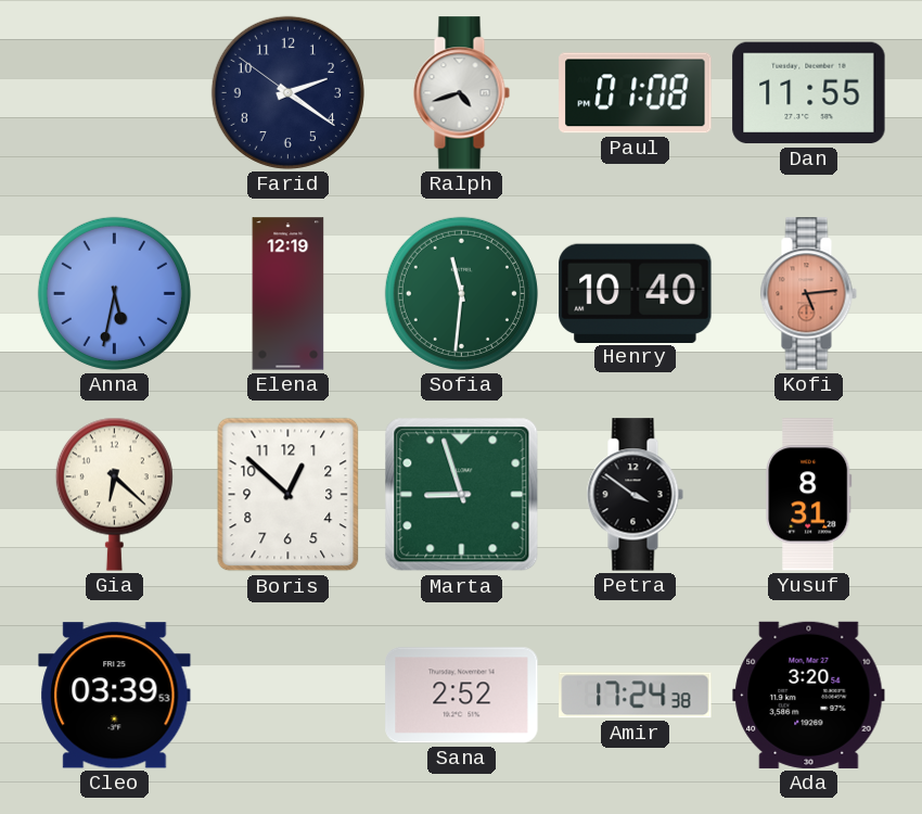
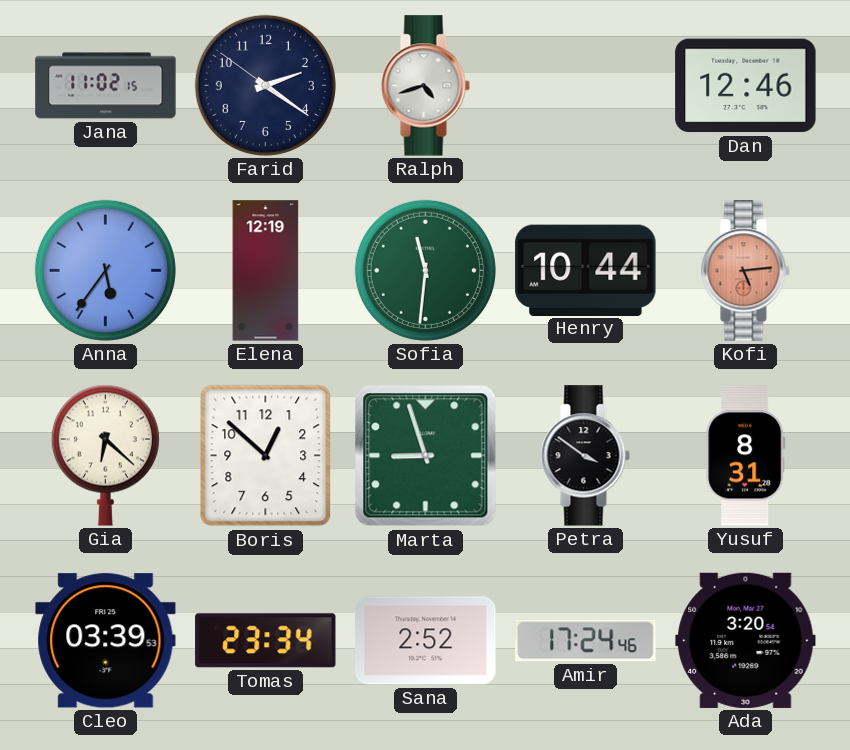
Jana: none -> 11:02
Paul: 01:08 -> none
Dan: 11:55 -> 12:46
Anna: 5:32 -> 5:36
Henry: 10:40 -> 10:44
Tomas: none -> 23:34
Amir: 17:24:38 -> 17:24:46
